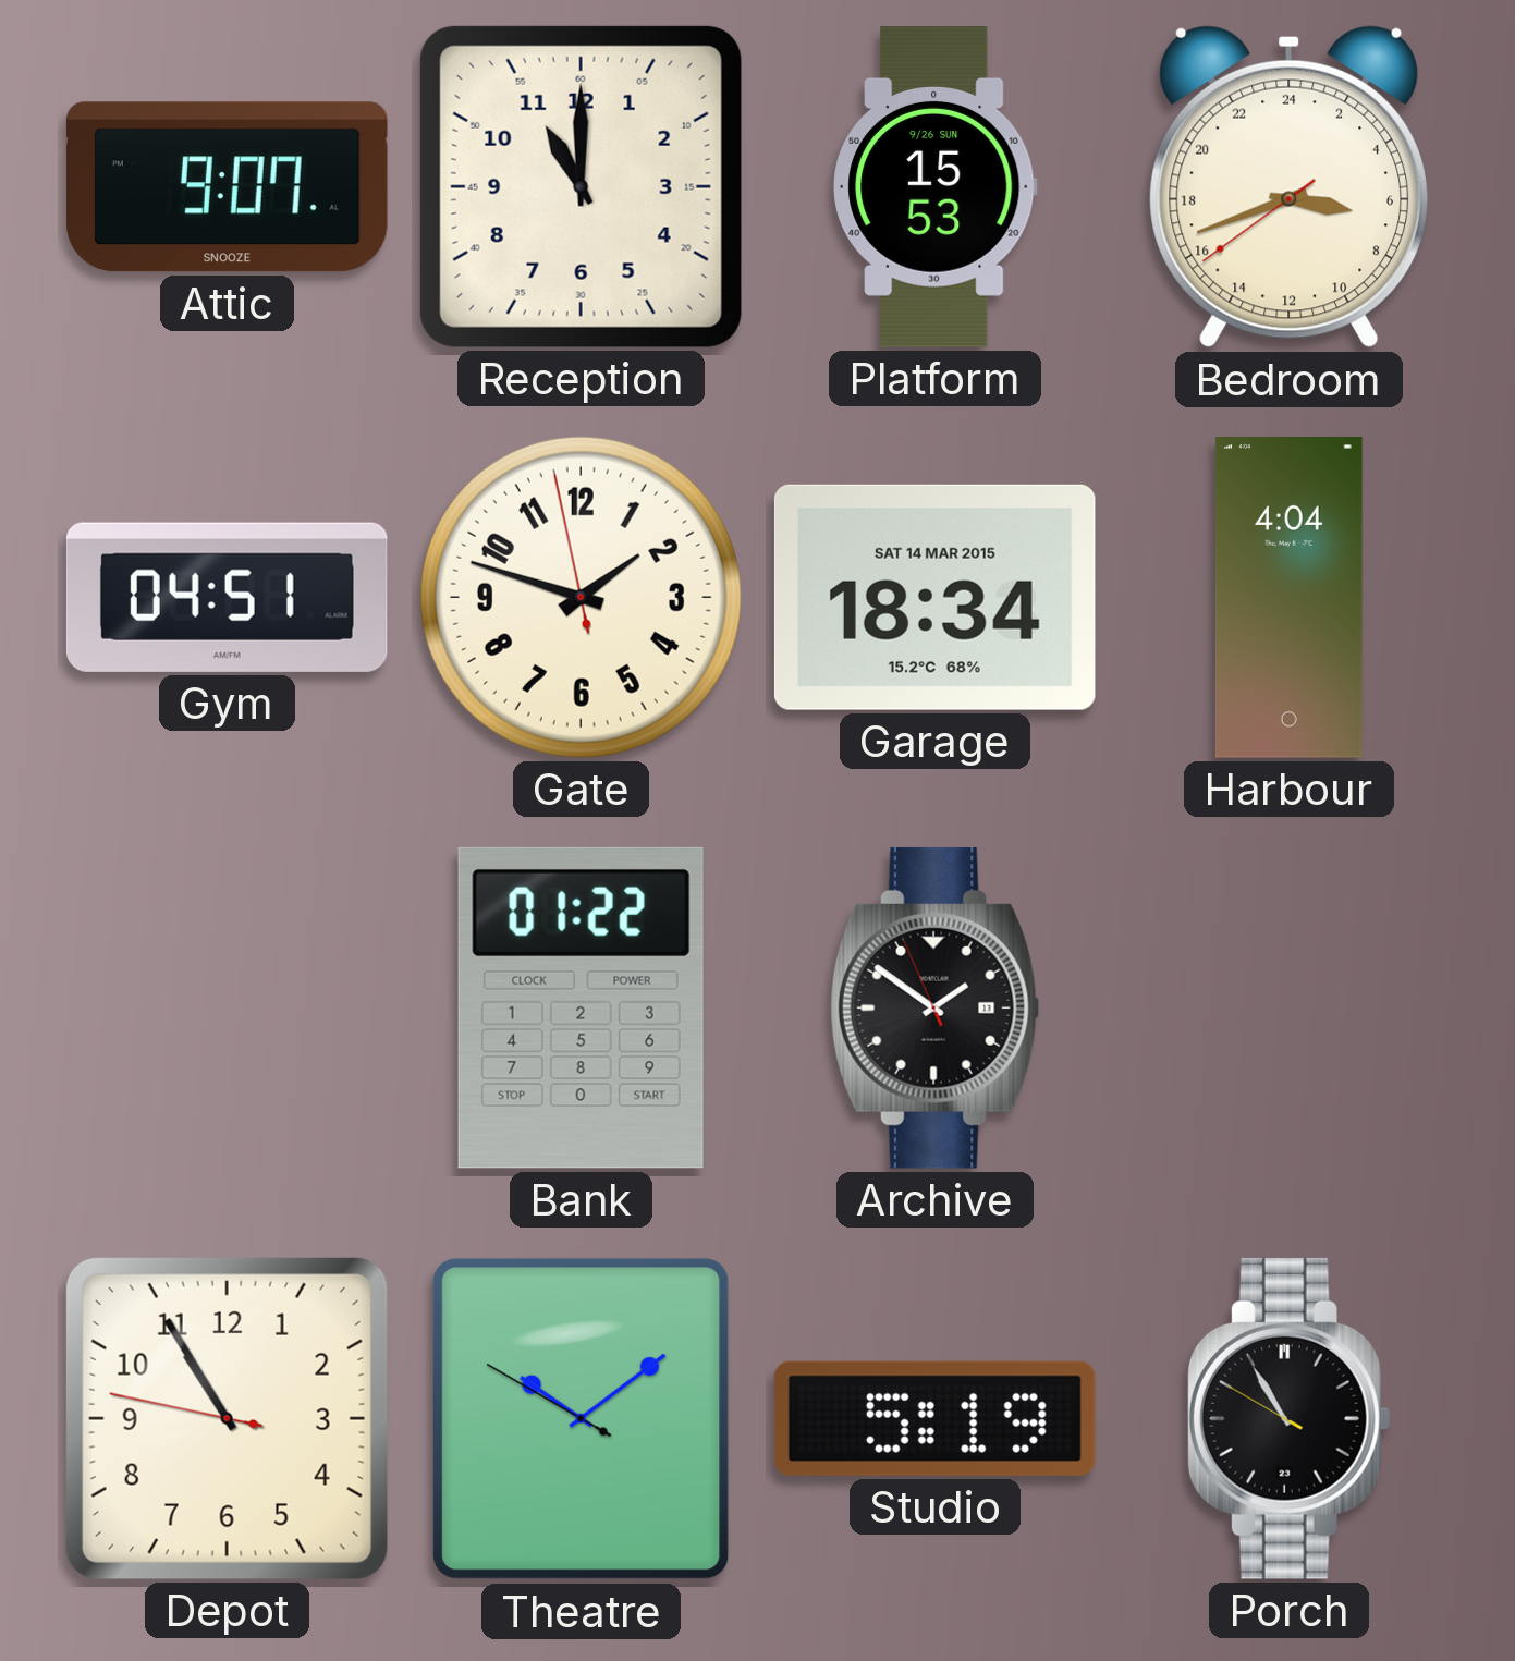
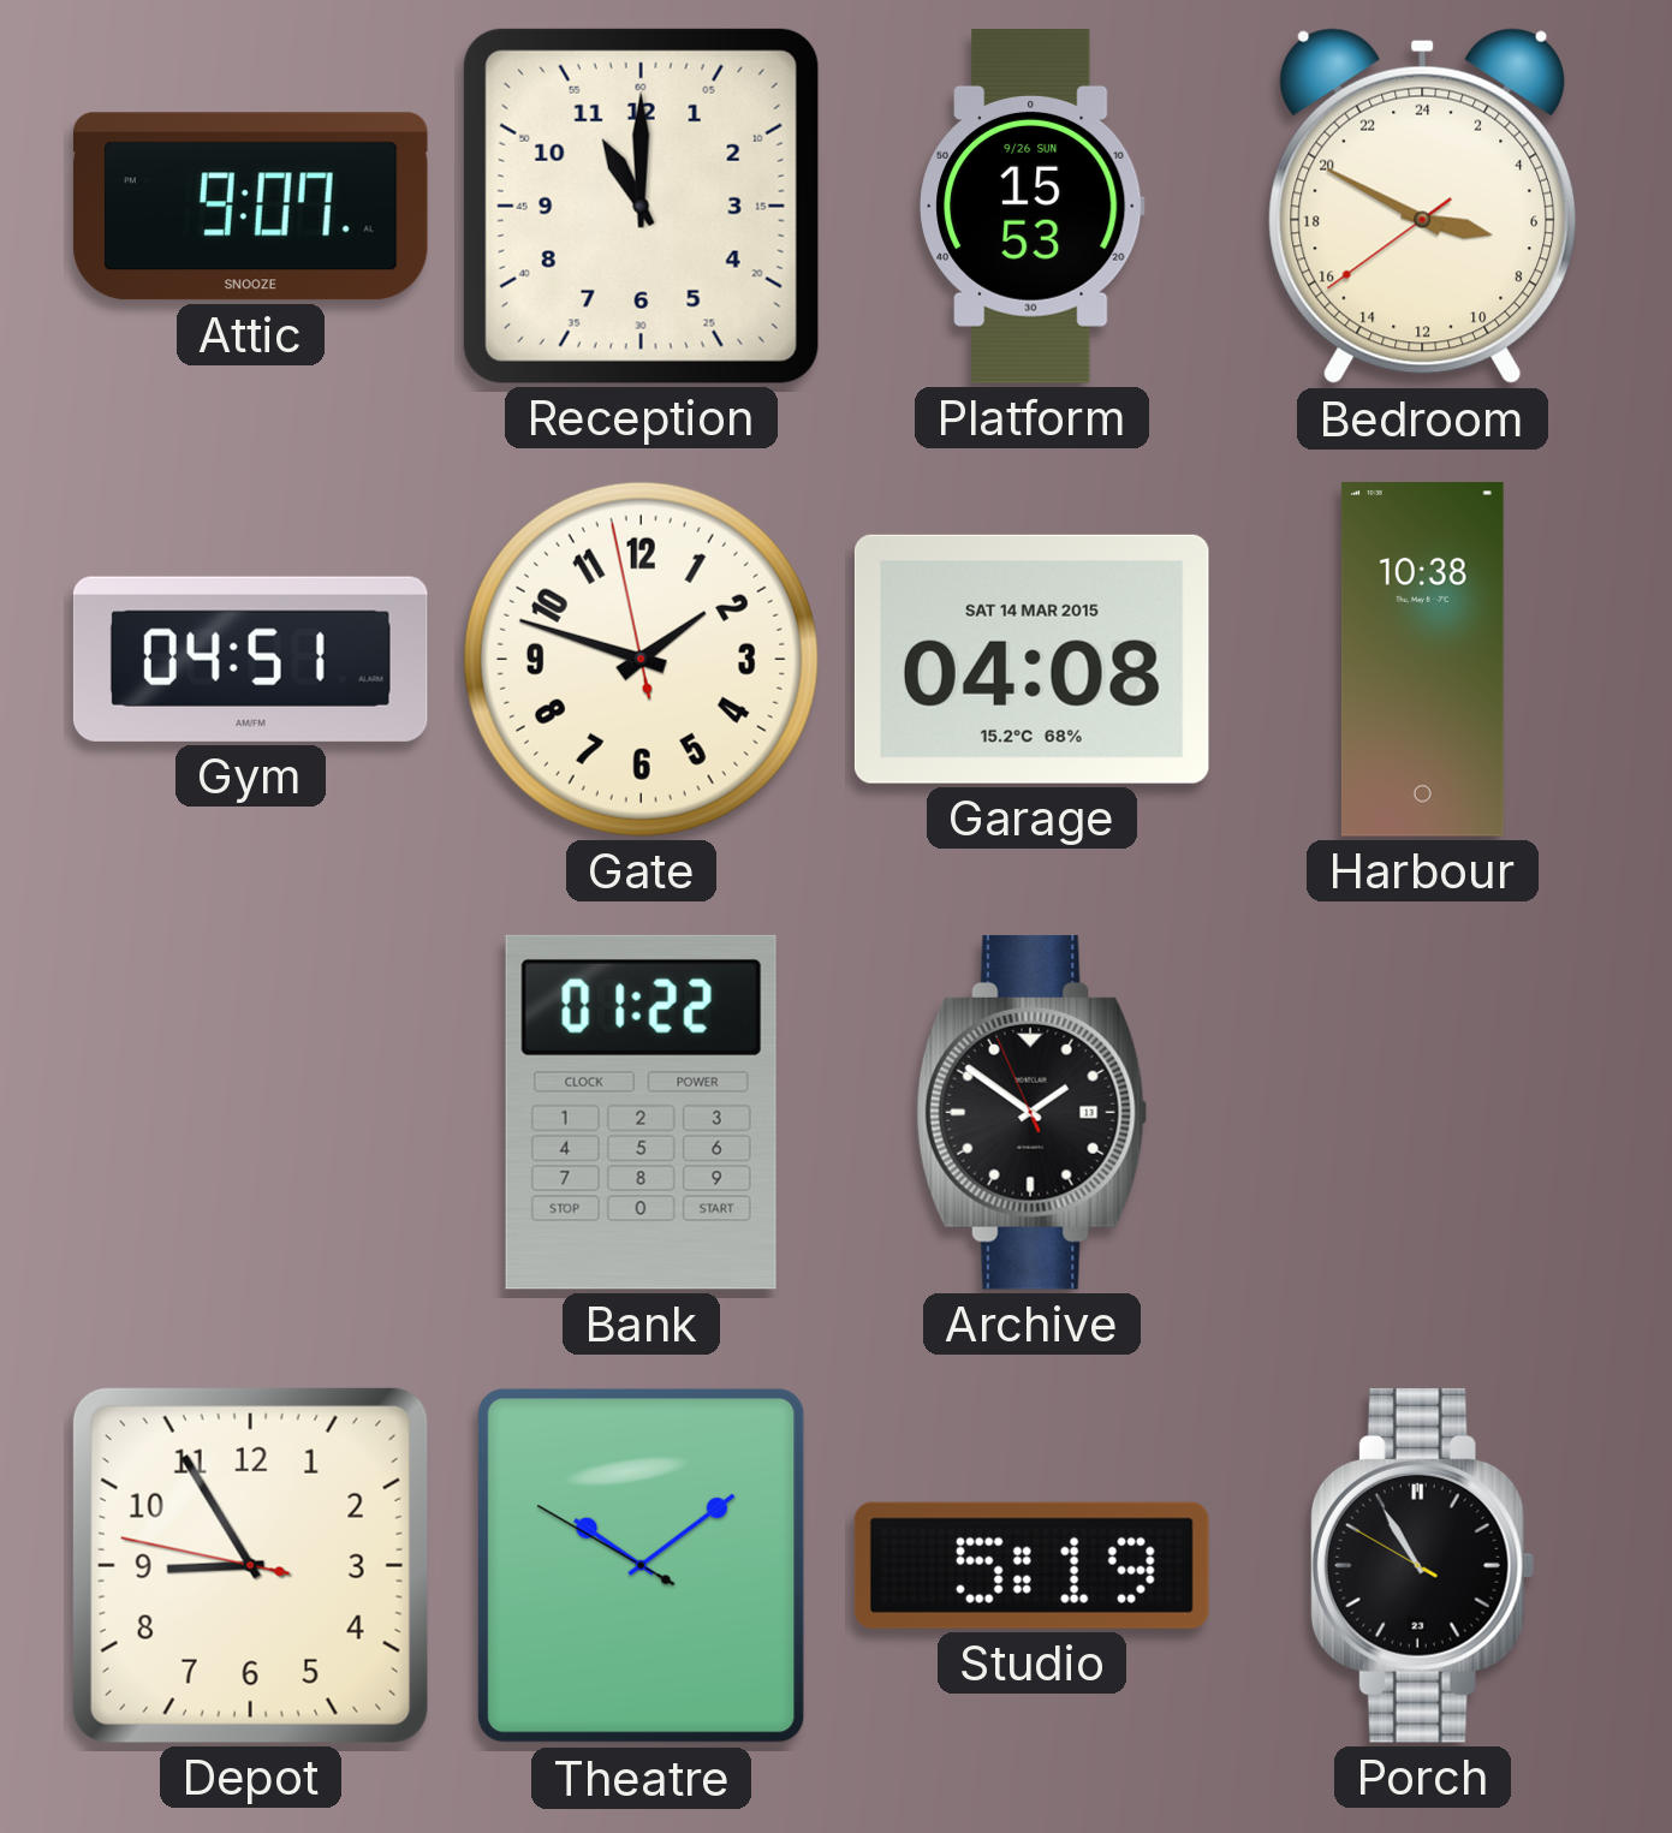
Bedroom: 6:41 -> 6:49
Garage: 18:34 -> 04:08
Harbour: 4:04 -> 10:38
Depot: 10:54 -> 8:54
